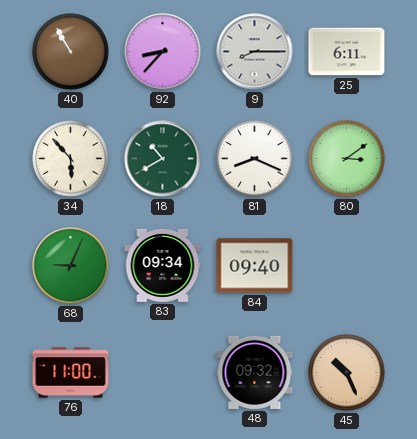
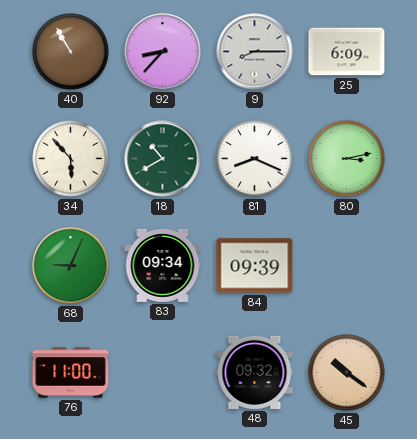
25: 6:11 -> 6:09
80: 3:09 -> 3:13
84: 09:40 -> 09:39
45: 10:26 -> 10:21
